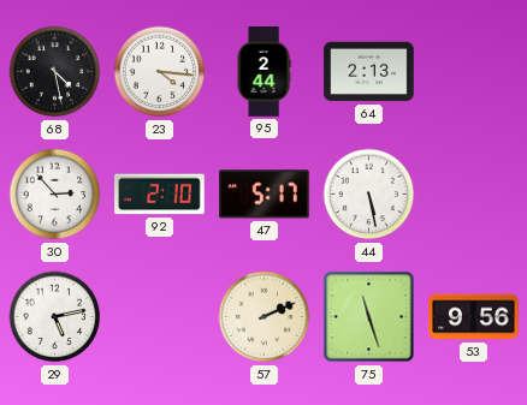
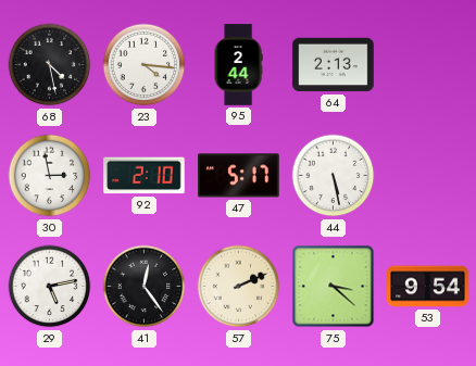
30: 2:53 -> 2:58
41: none -> 12:24
75: 11:27 -> 3:22
53: 9:56 -> 9:54
